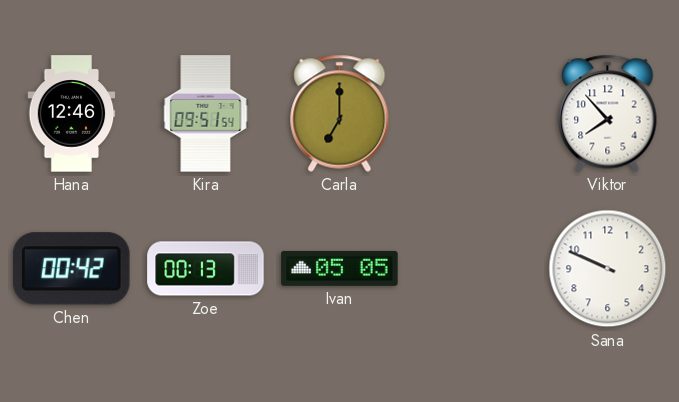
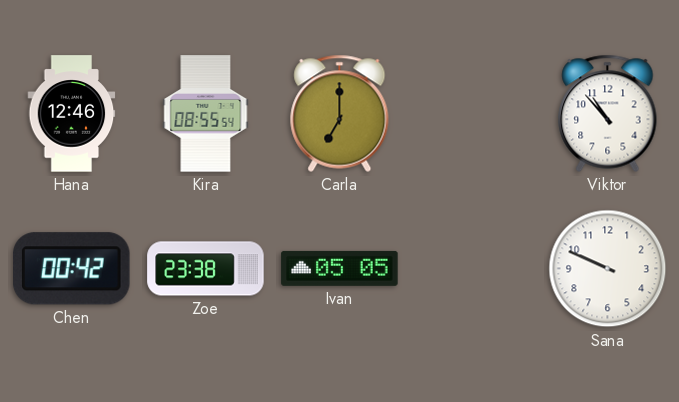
Kira: 09:51 -> 08:55
Viktor: 7:53 -> 10:53
Zoe: 00:13 -> 23:38
